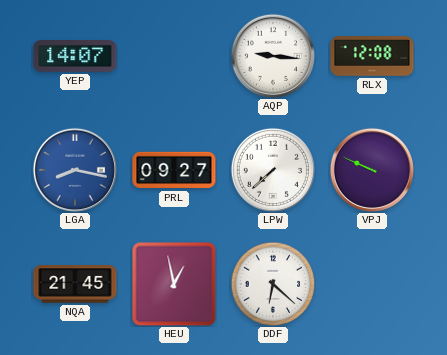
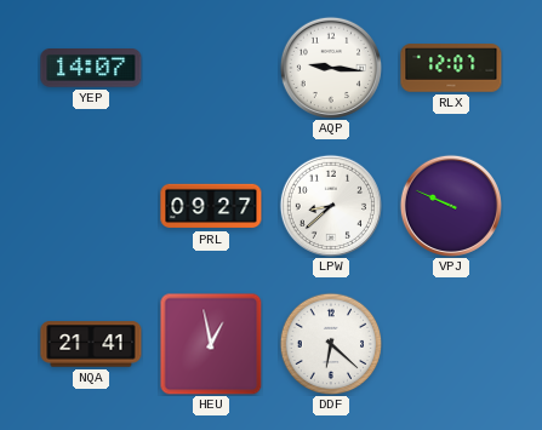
RLX: 12:08 -> 12:07
LGA: 8:17 -> none
LPW: 7:38 -> 8:38
NQA: 21:45 -> 21:41
